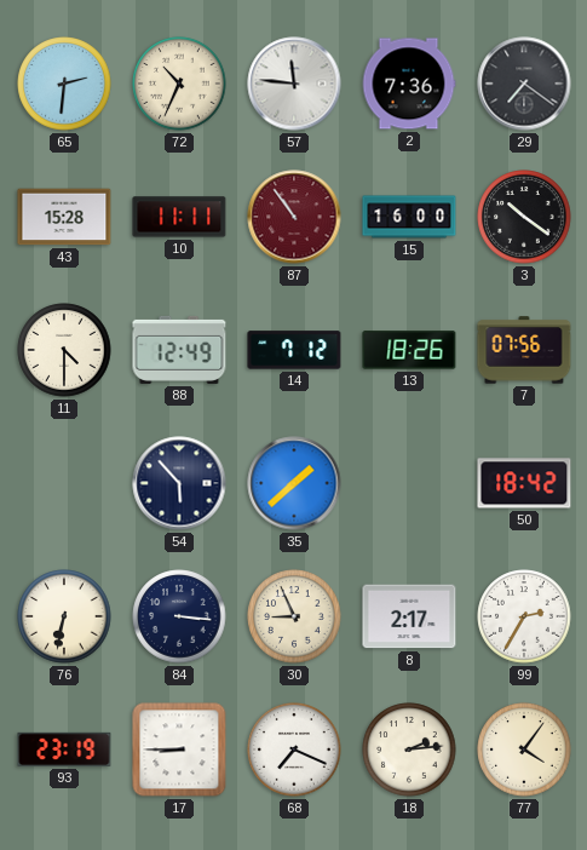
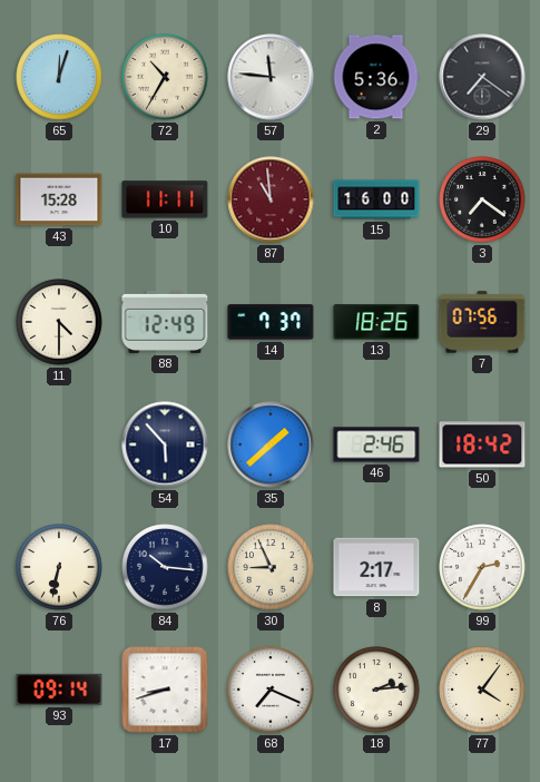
65: 2:31 -> 12:03
72: 10:34 -> 10:35
2: 7:36 -> 5:36
87: 10:54 -> 10:59
3: 10:21 -> 7:21
14: 7:12 -> 7:37
46: none -> 2:46
84: 3:16 -> 10:16
93: 23:19 -> 09:14
17: 8:45 -> 8:42
